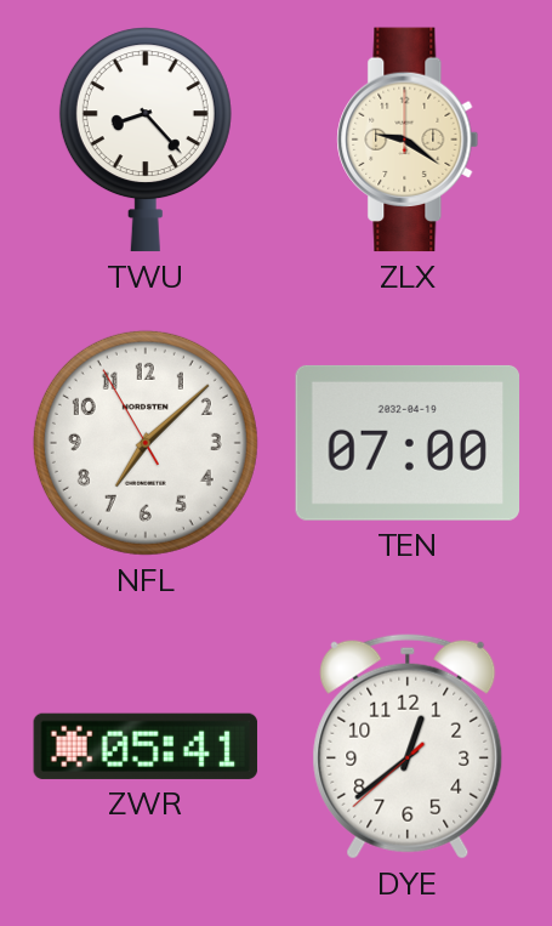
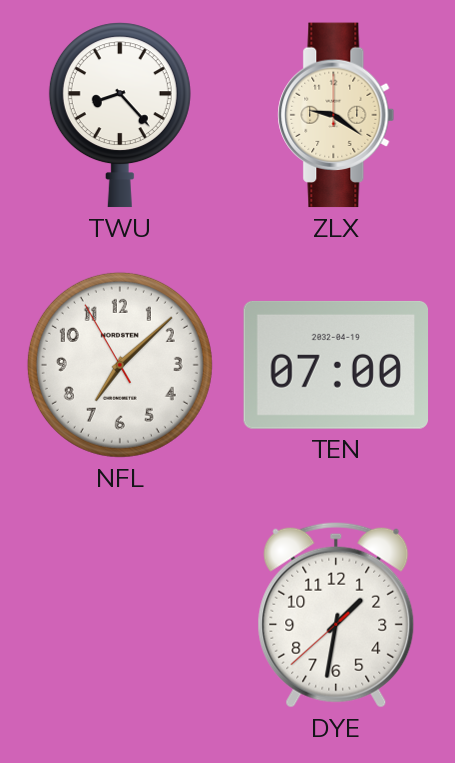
ZWR: 05:41 -> none
DYE: 12:38 -> 1:31
